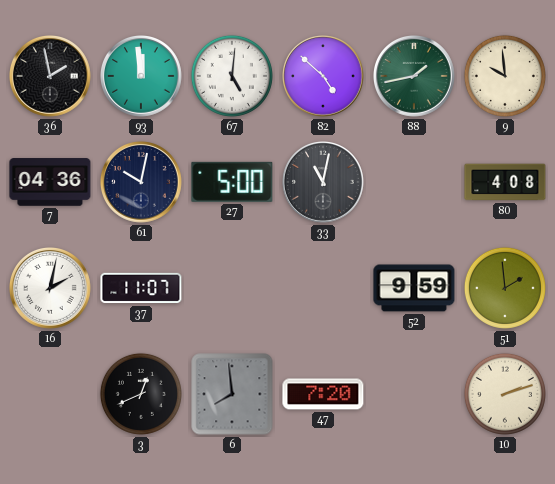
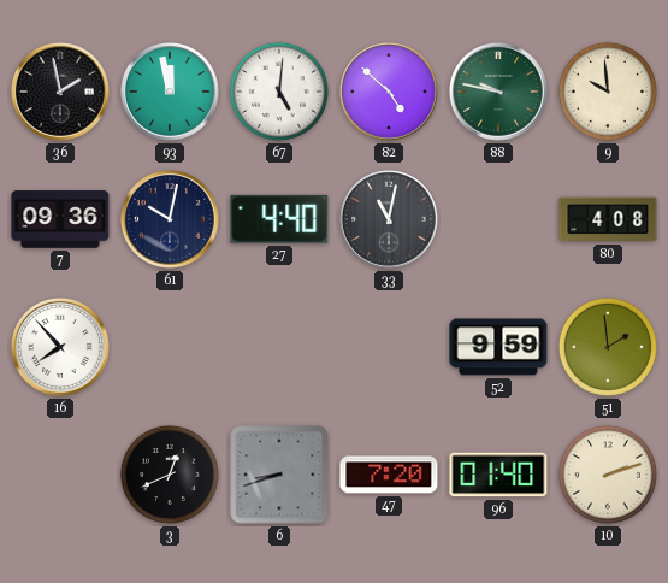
93: 11:59 -> 11:58
88: 1:43 -> 9:47
7: 04:36 -> 09:36
27: 5:00 -> 4:40
16: 2:02 -> 7:53
37: 11:07 -> none
6: 7:59 -> 8:42
96: none -> 01:40
